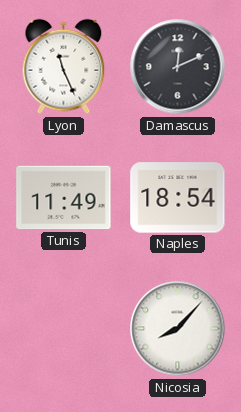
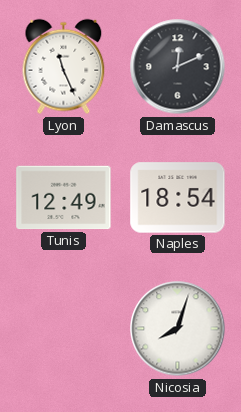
Tunis: 11:49 -> 12:49
Nicosia: 8:07 -> 8:03
